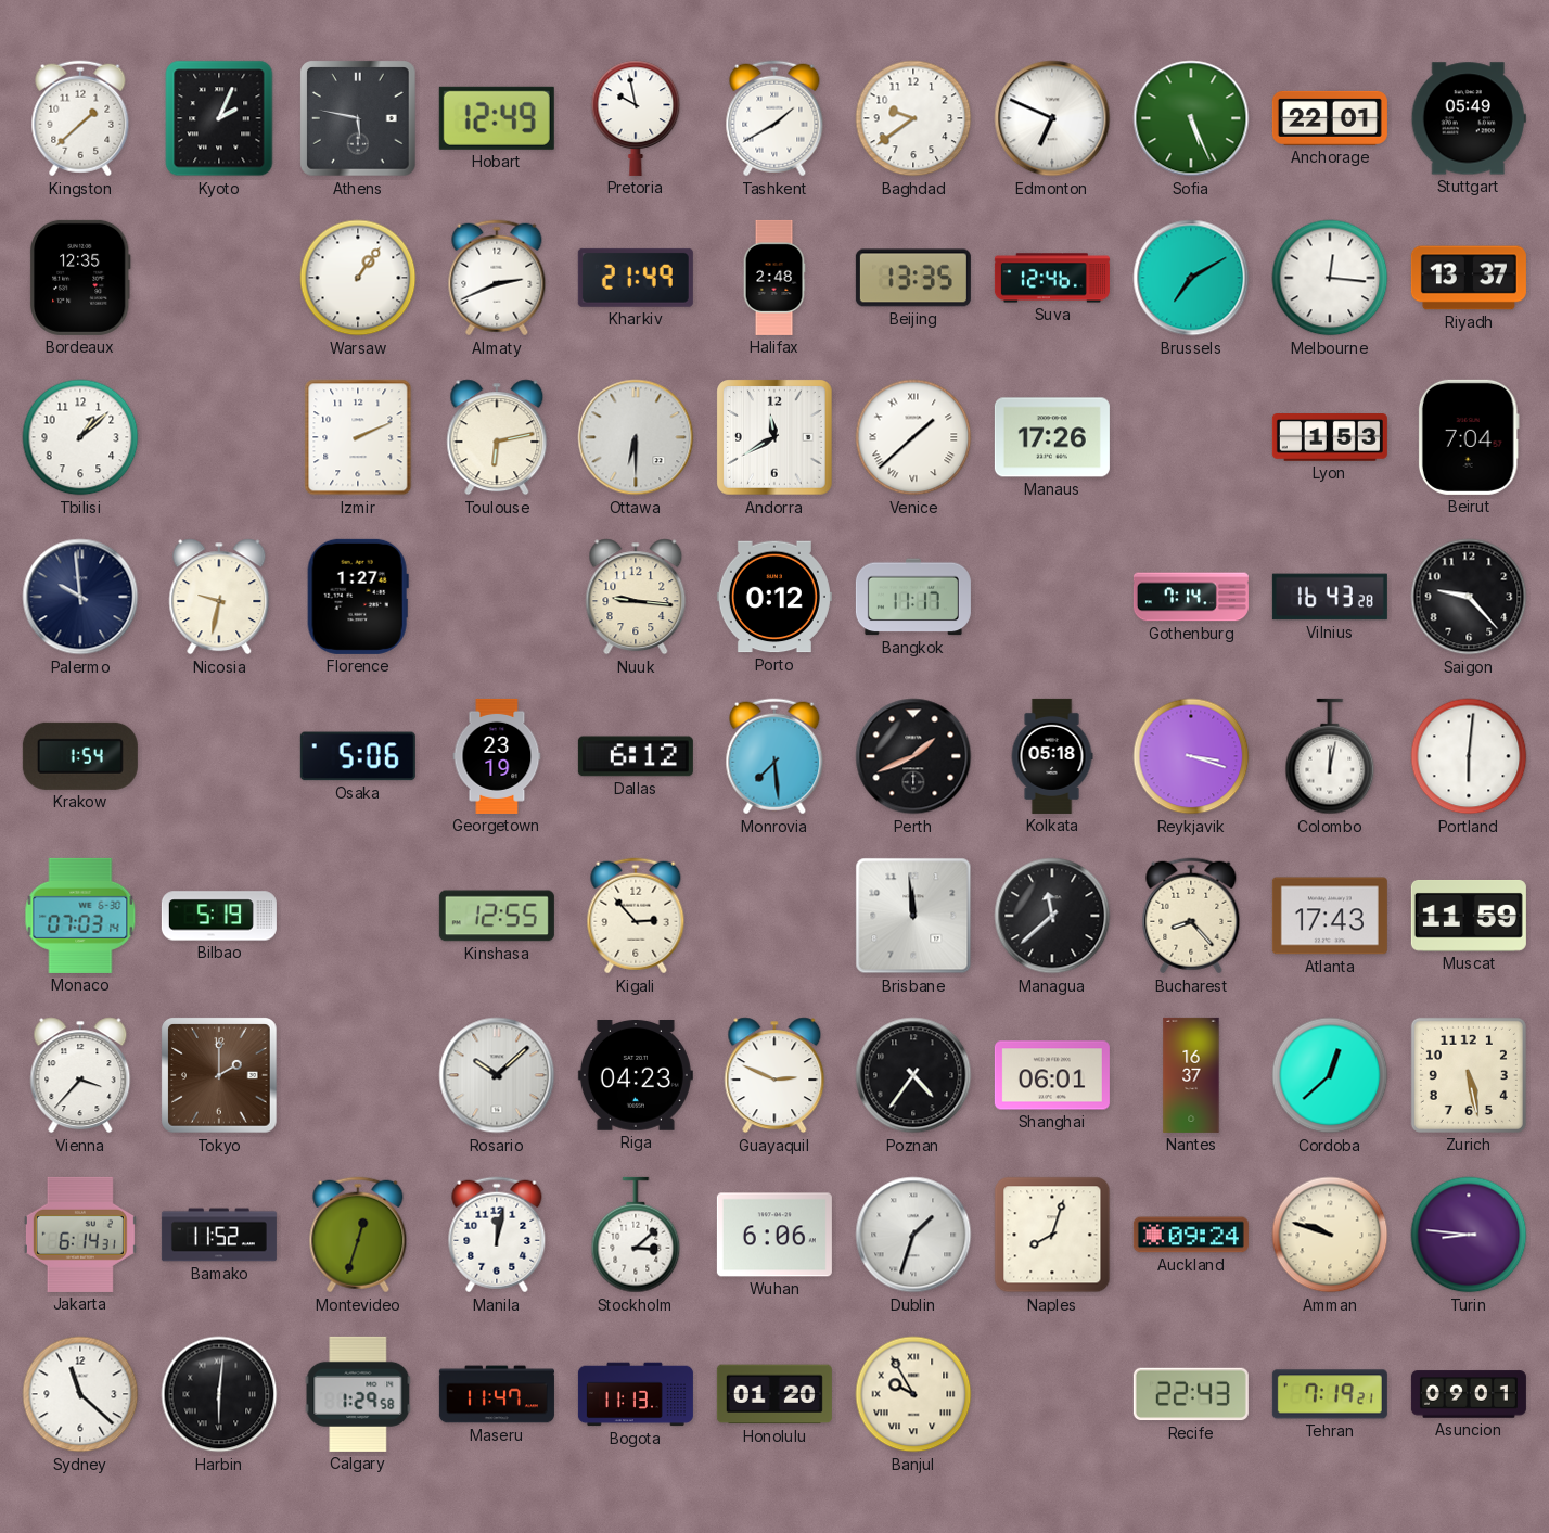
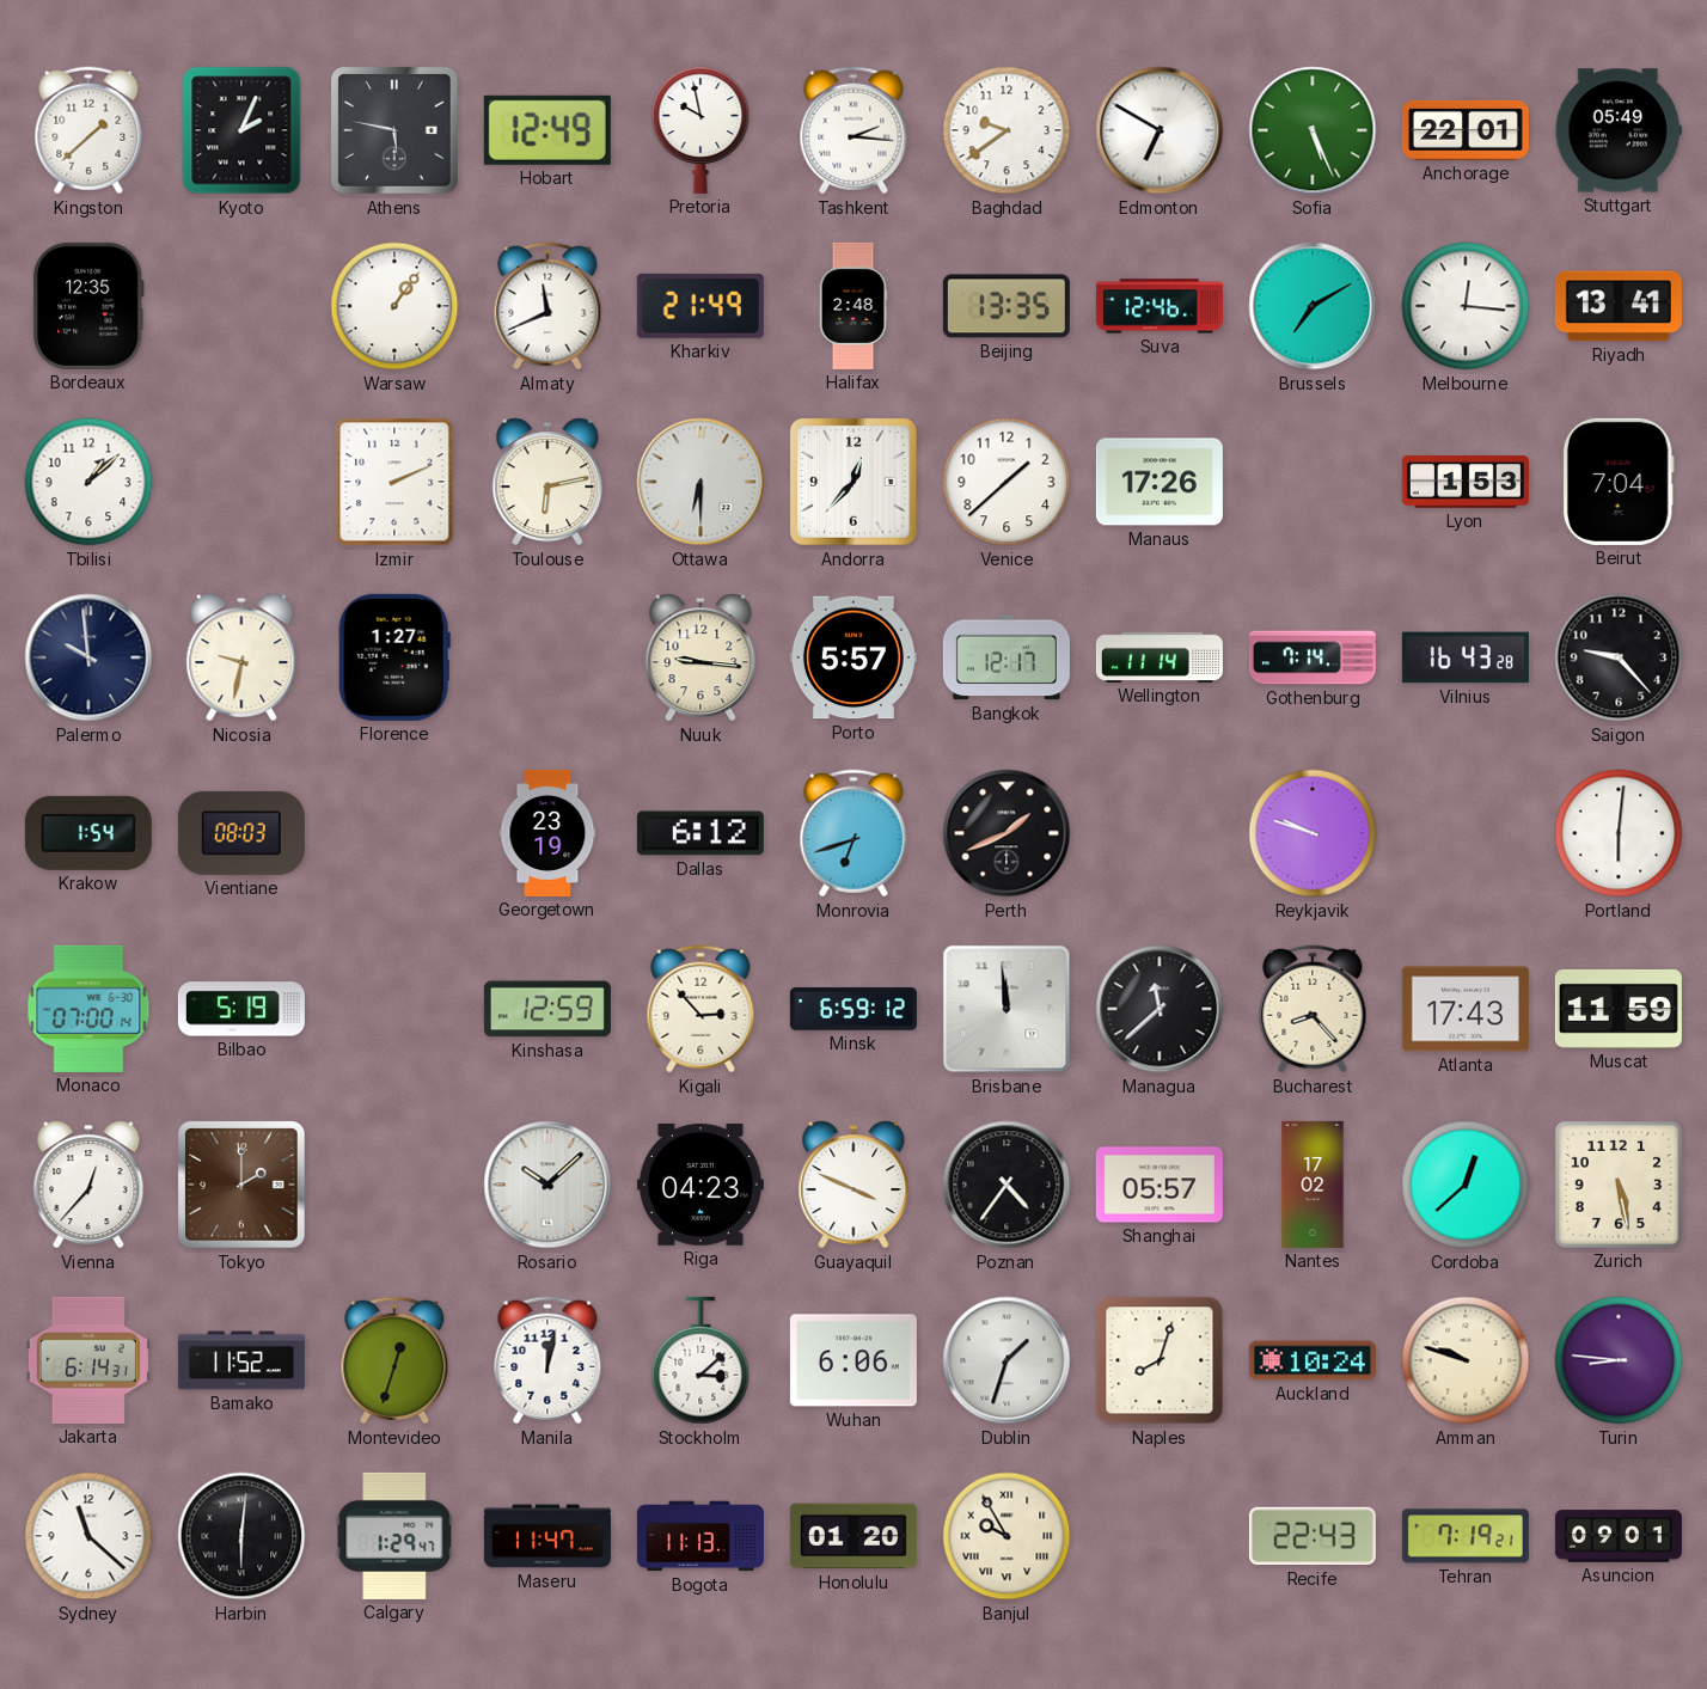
Tashkent: 1:40 -> 2:16
Edmonton: 6:49 -> 6:50
Almaty: 2:41 -> 11:41
Riyadh: 13:37 -> 13:41
Andorra: 11:40 -> 12:37
Venice numerals: Roman -> Arabic
Porto: 0:12 -> 5:57
Bangkok: 11:17 -> 12:17
Wellington: none -> 11:14
Vientiane: none -> 08:03
Osaka: 5:06 -> none
Monrovia: 7:29 -> 6:42
Kolkata: 05:18 -> none
Reykjavik: 3:18 -> 9:48
Colombo: 12:02 -> none
Monaco: 07:03 -> 07:00
Kinshasa: 12:55 -> 12:59
Minsk: none -> 6:59
Vienna: 3:37 -> 12:37
Guayaquil: 2:49 -> 3:49
Shanghai: 06:01 -> 05:57
Nantes: 16:37 -> 17:02
Auckland: 09:24 -> 10:24
Calgary: 1:29:58 -> 1:29:47
